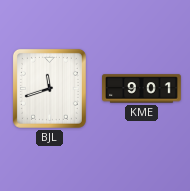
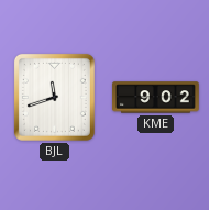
KME: 9:01 -> 9:02
